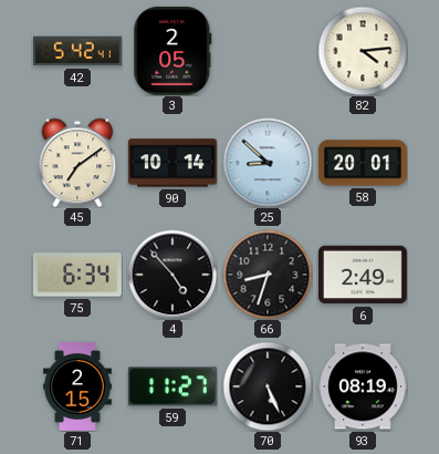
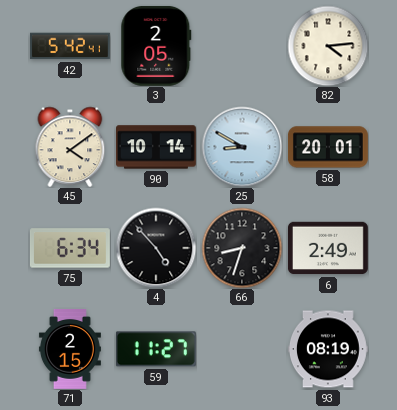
45: 7:09 -> 4:09
25: 8:52 -> 8:50
70: 5:26 -> none
